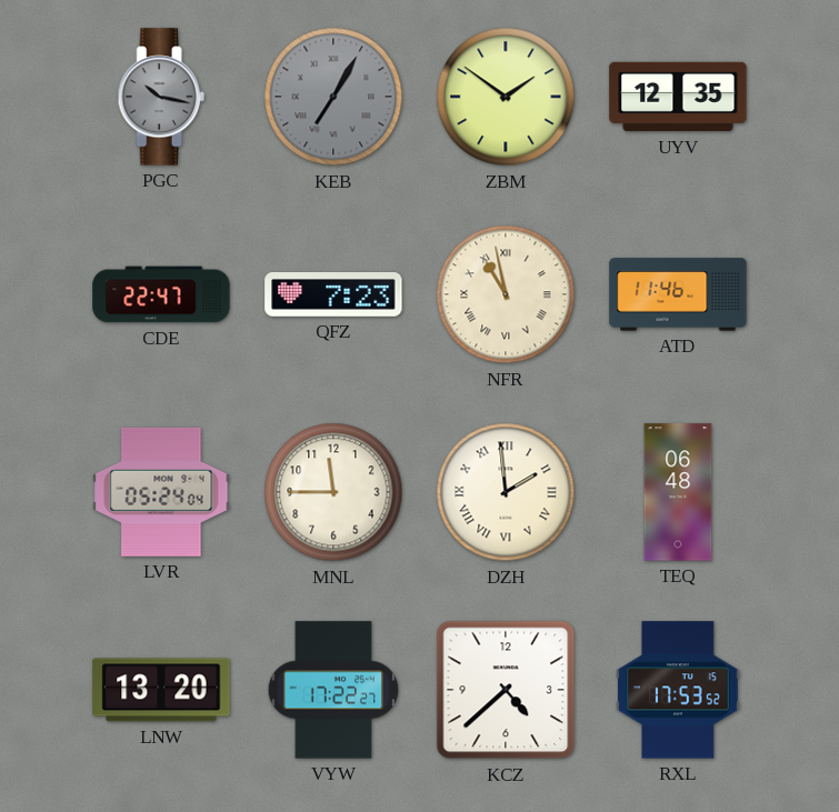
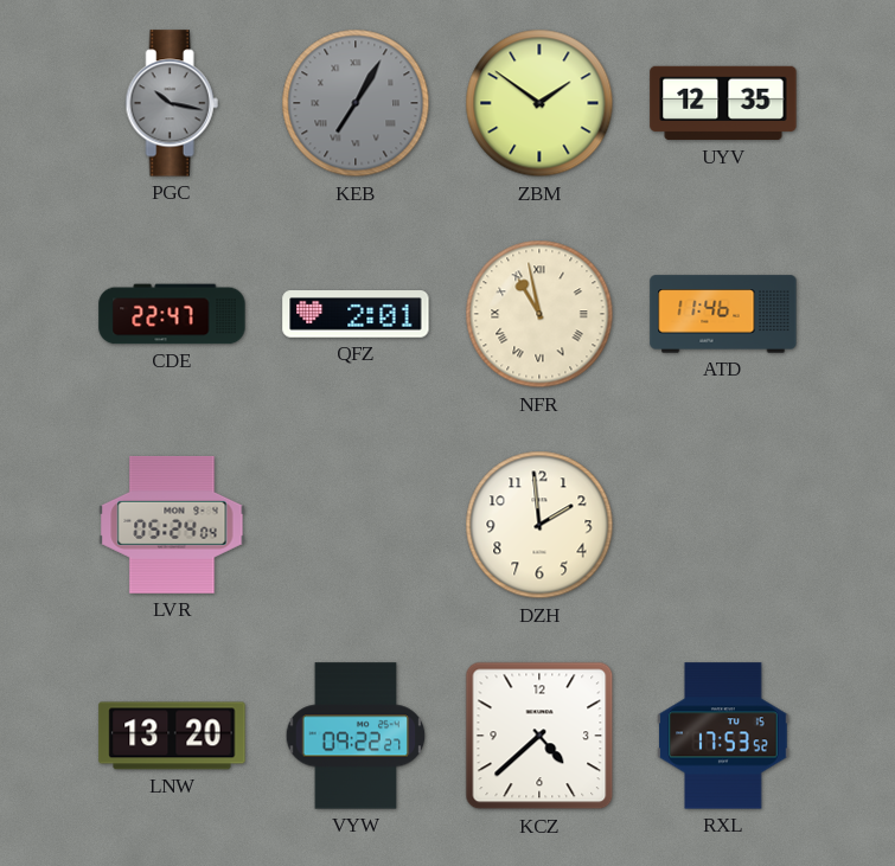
QFZ: 7:23 -> 2:01
MNL: 11:45 -> none
DZH numerals: Roman -> Arabic
TEQ: 06:48 -> none
VYW: 17:22 -> 09:22
